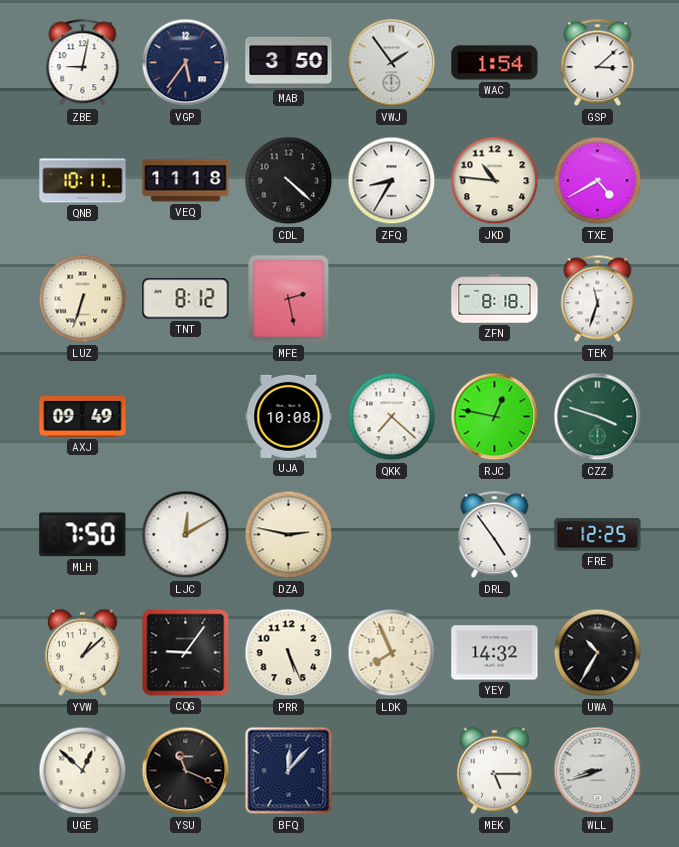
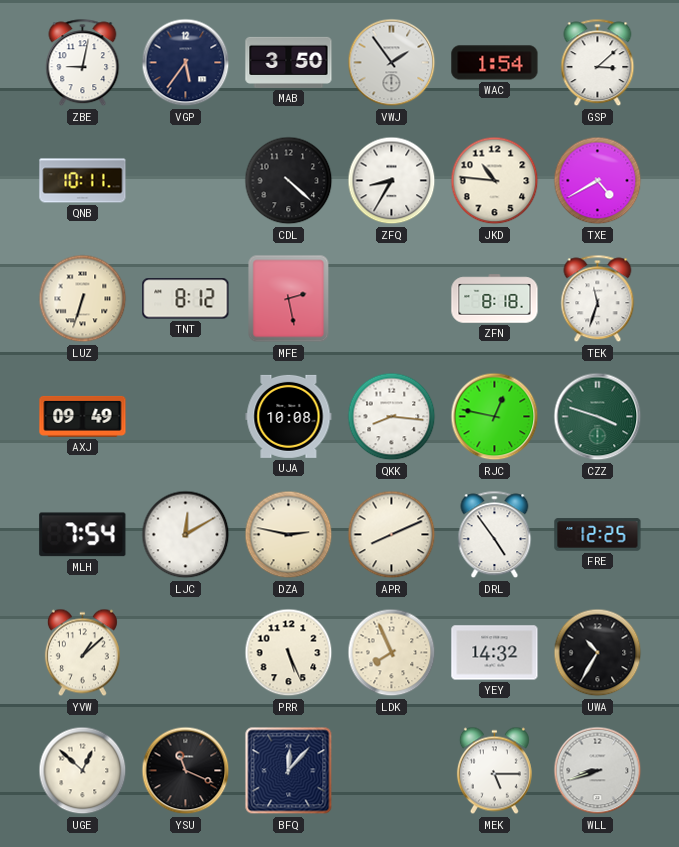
VEQ: 11:18 -> none
QKK: 7:22 -> 8:16
MLH: 7:50 -> 7:54
APR: none -> 8:11
CQG: 9:06 -> none
